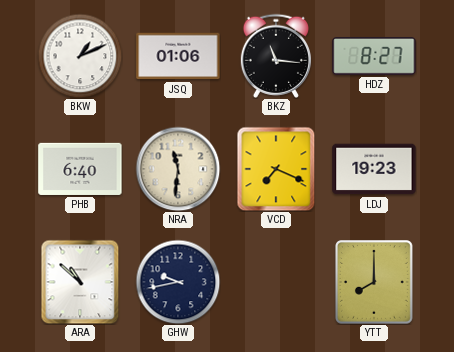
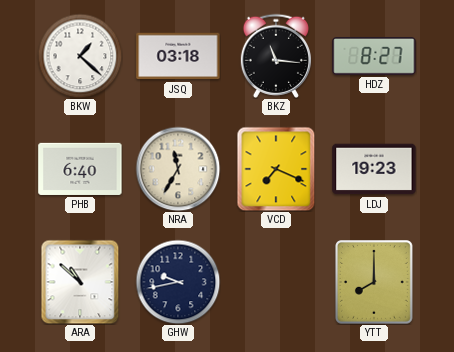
BKW: 1:11 -> 1:22
JSQ: 01:06 -> 03:18
NRA: 11:31 -> 11:35
